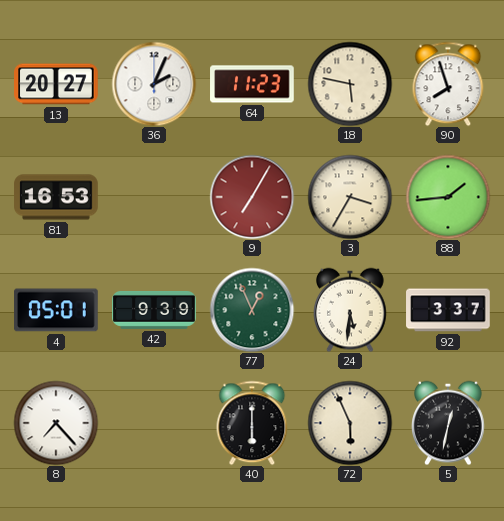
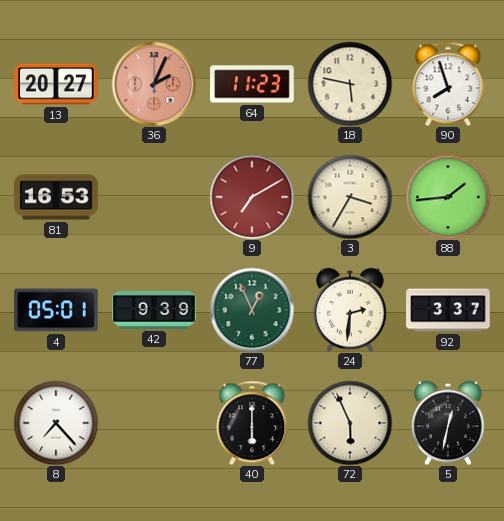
36 dial: white -> salmon
9: 7:05 -> 7:10
24: 5:31 -> 2:31
